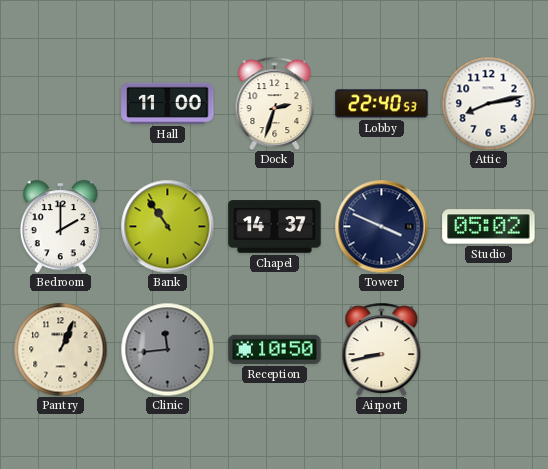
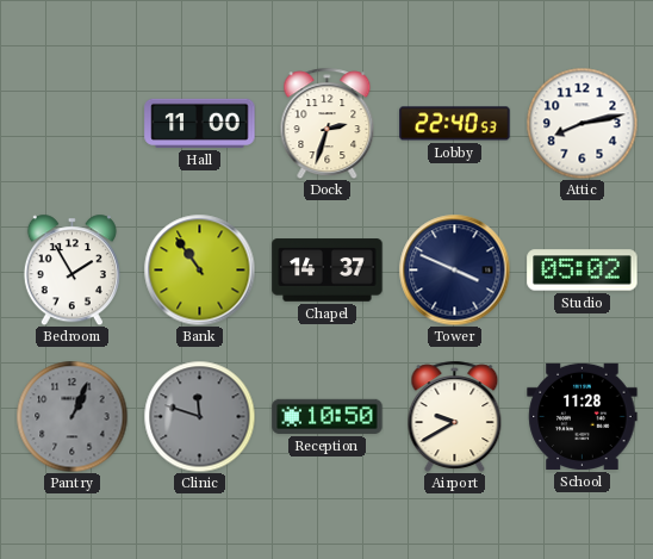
Bedroom: 2:00 -> 1:55
Pantry dial: cream -> grey
Clinic: 11:44 -> 11:48
Airport: 8:43 -> 9:40
School: none -> 11:28
